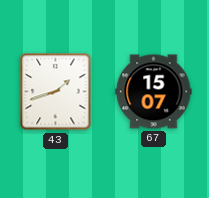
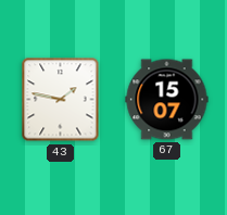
43: 1:42 -> 1:47
